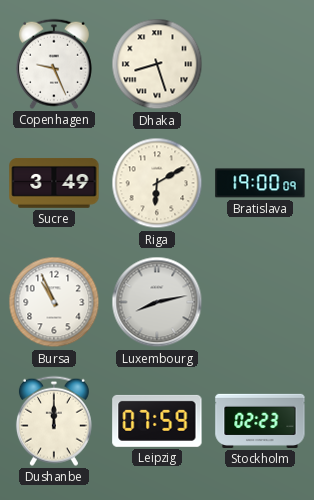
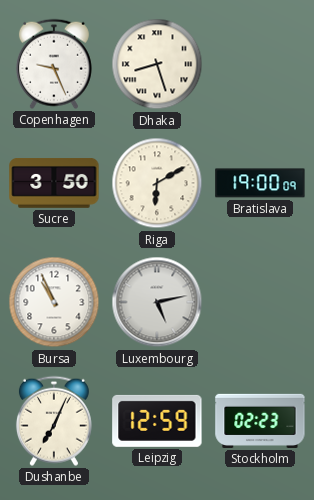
Sucre: 3:49 -> 3:50
Luxembourg: 8:13 -> 5:13
Dushanbe: 12:00 -> 7:04
Leipzig: 07:59 -> 12:59
